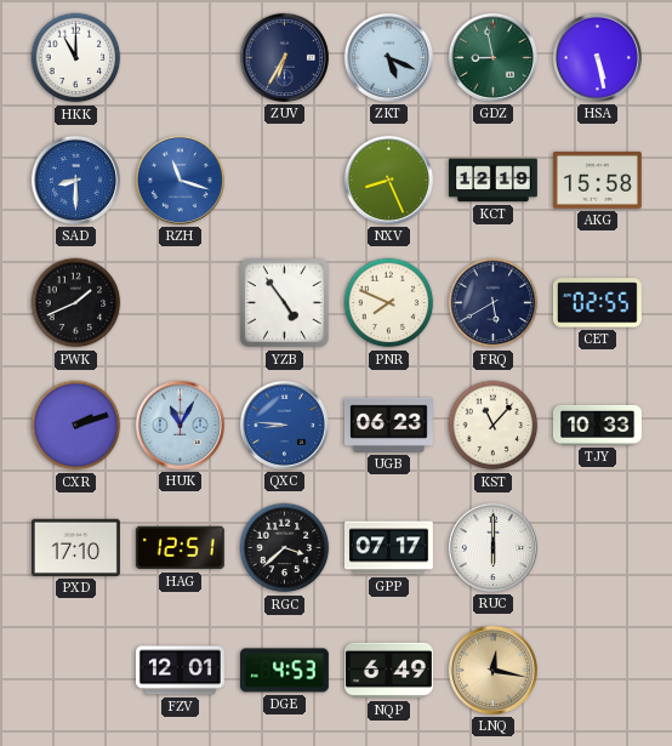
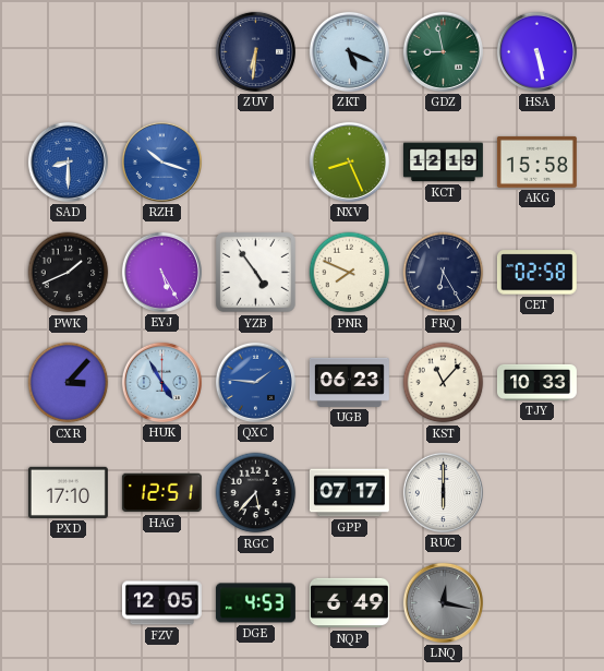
HKK: 11:00 -> none
ZUV: 6:35 -> 6:31
RZH: 11:18 -> 10:18
EYJ: none -> 5:25
FRQ: 5:40 -> 6:25
CET: 02:55 -> 02:58
CXR: 2:12 -> 3:07
HUK: 11:05 -> 4:55
QXC: 8:46 -> 1:46
RGC: 3:38 -> 5:37
FZV: 12:01 -> 12:05
LNQ dial: champagne -> grey
